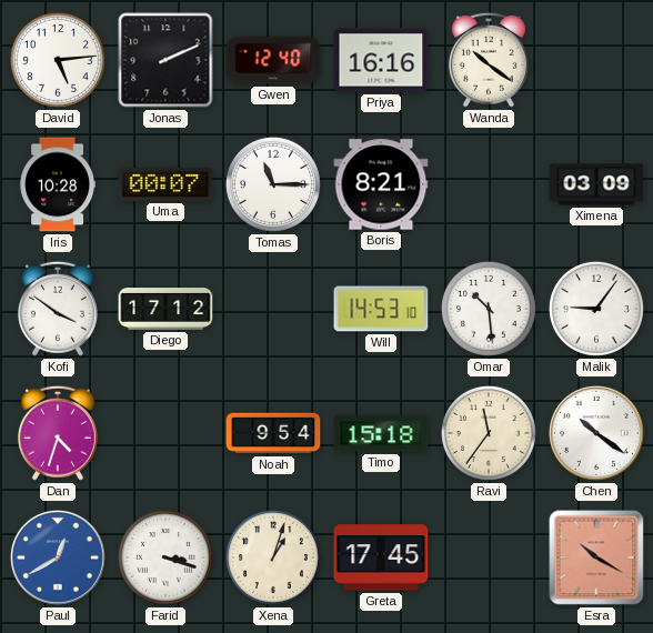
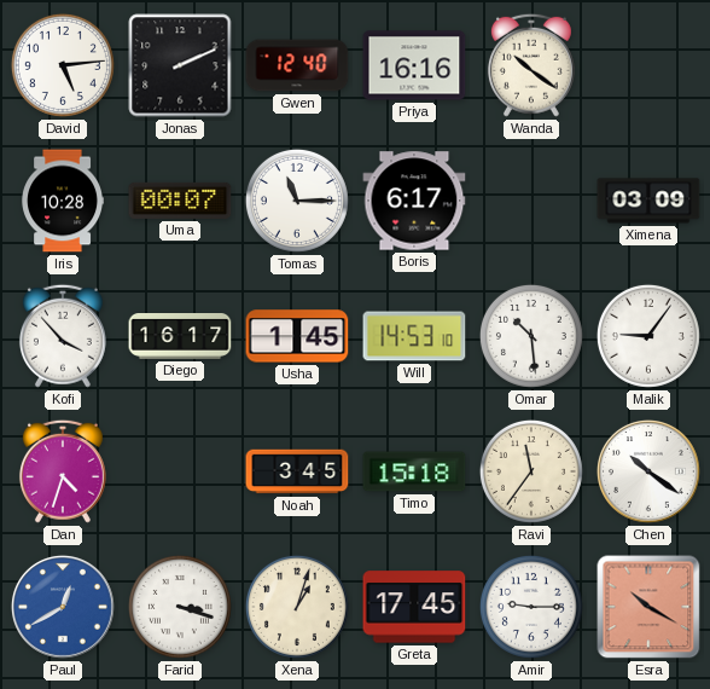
Boris: 8:21 -> 6:17
Kofi: 3:51 -> 3:53
Diego: 17:12 -> 16:17
Usha: none -> 1:45
Noah: 9:54 -> 3:45
Amir: none -> 9:15
